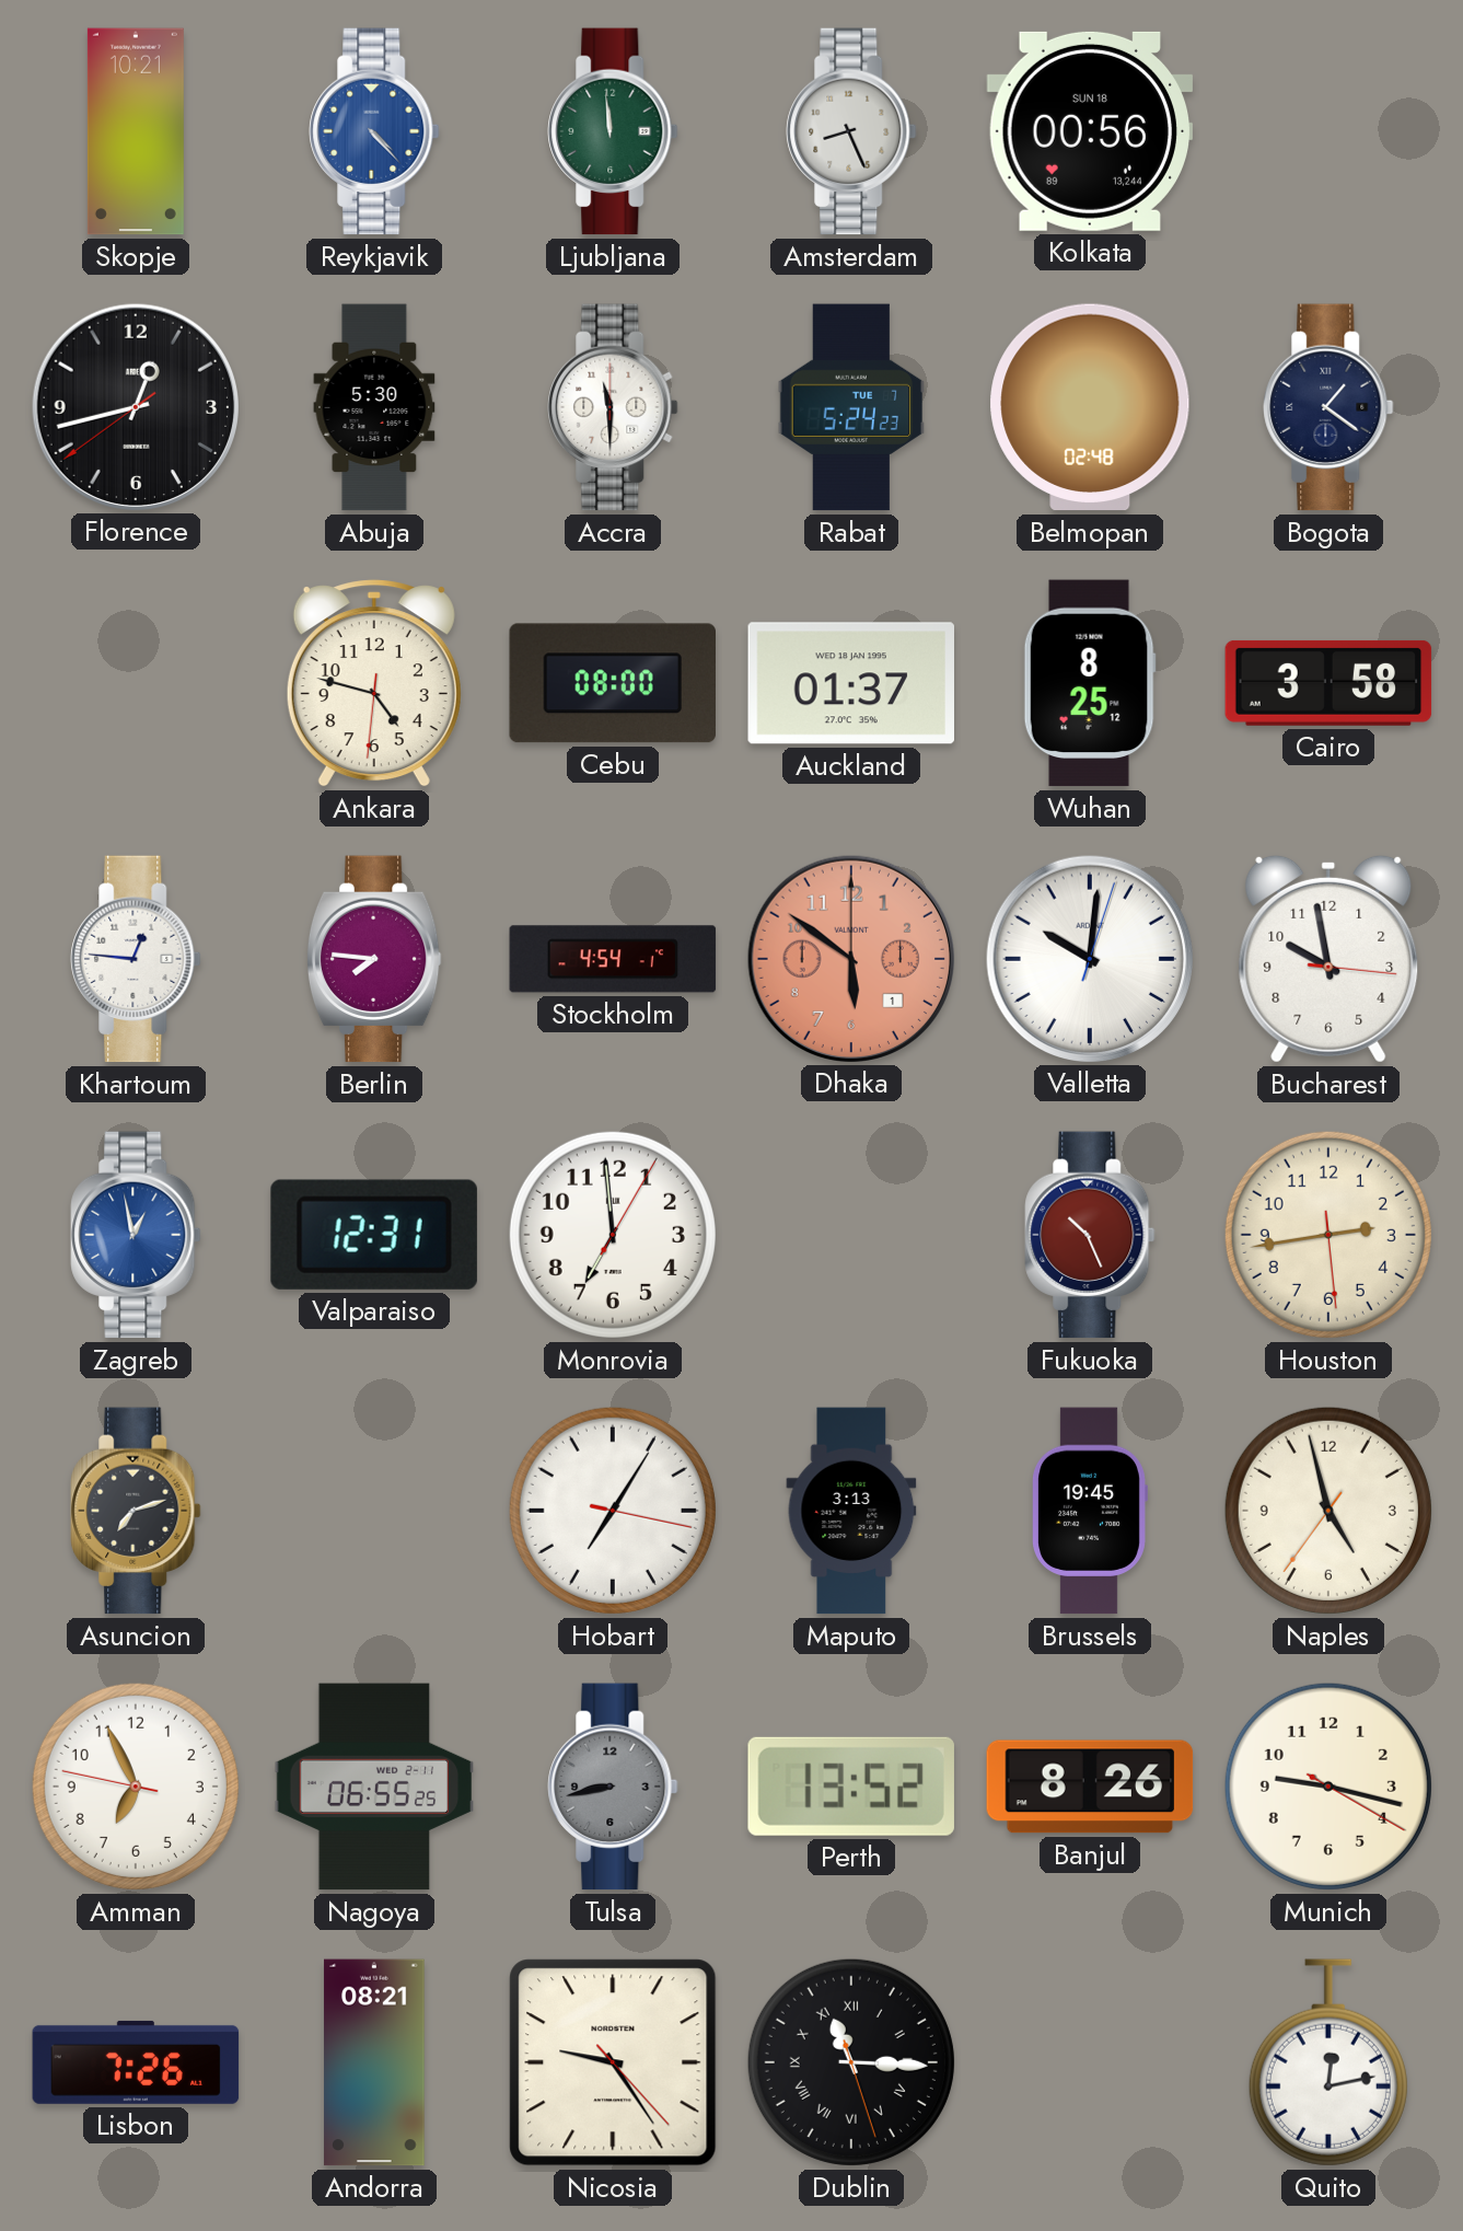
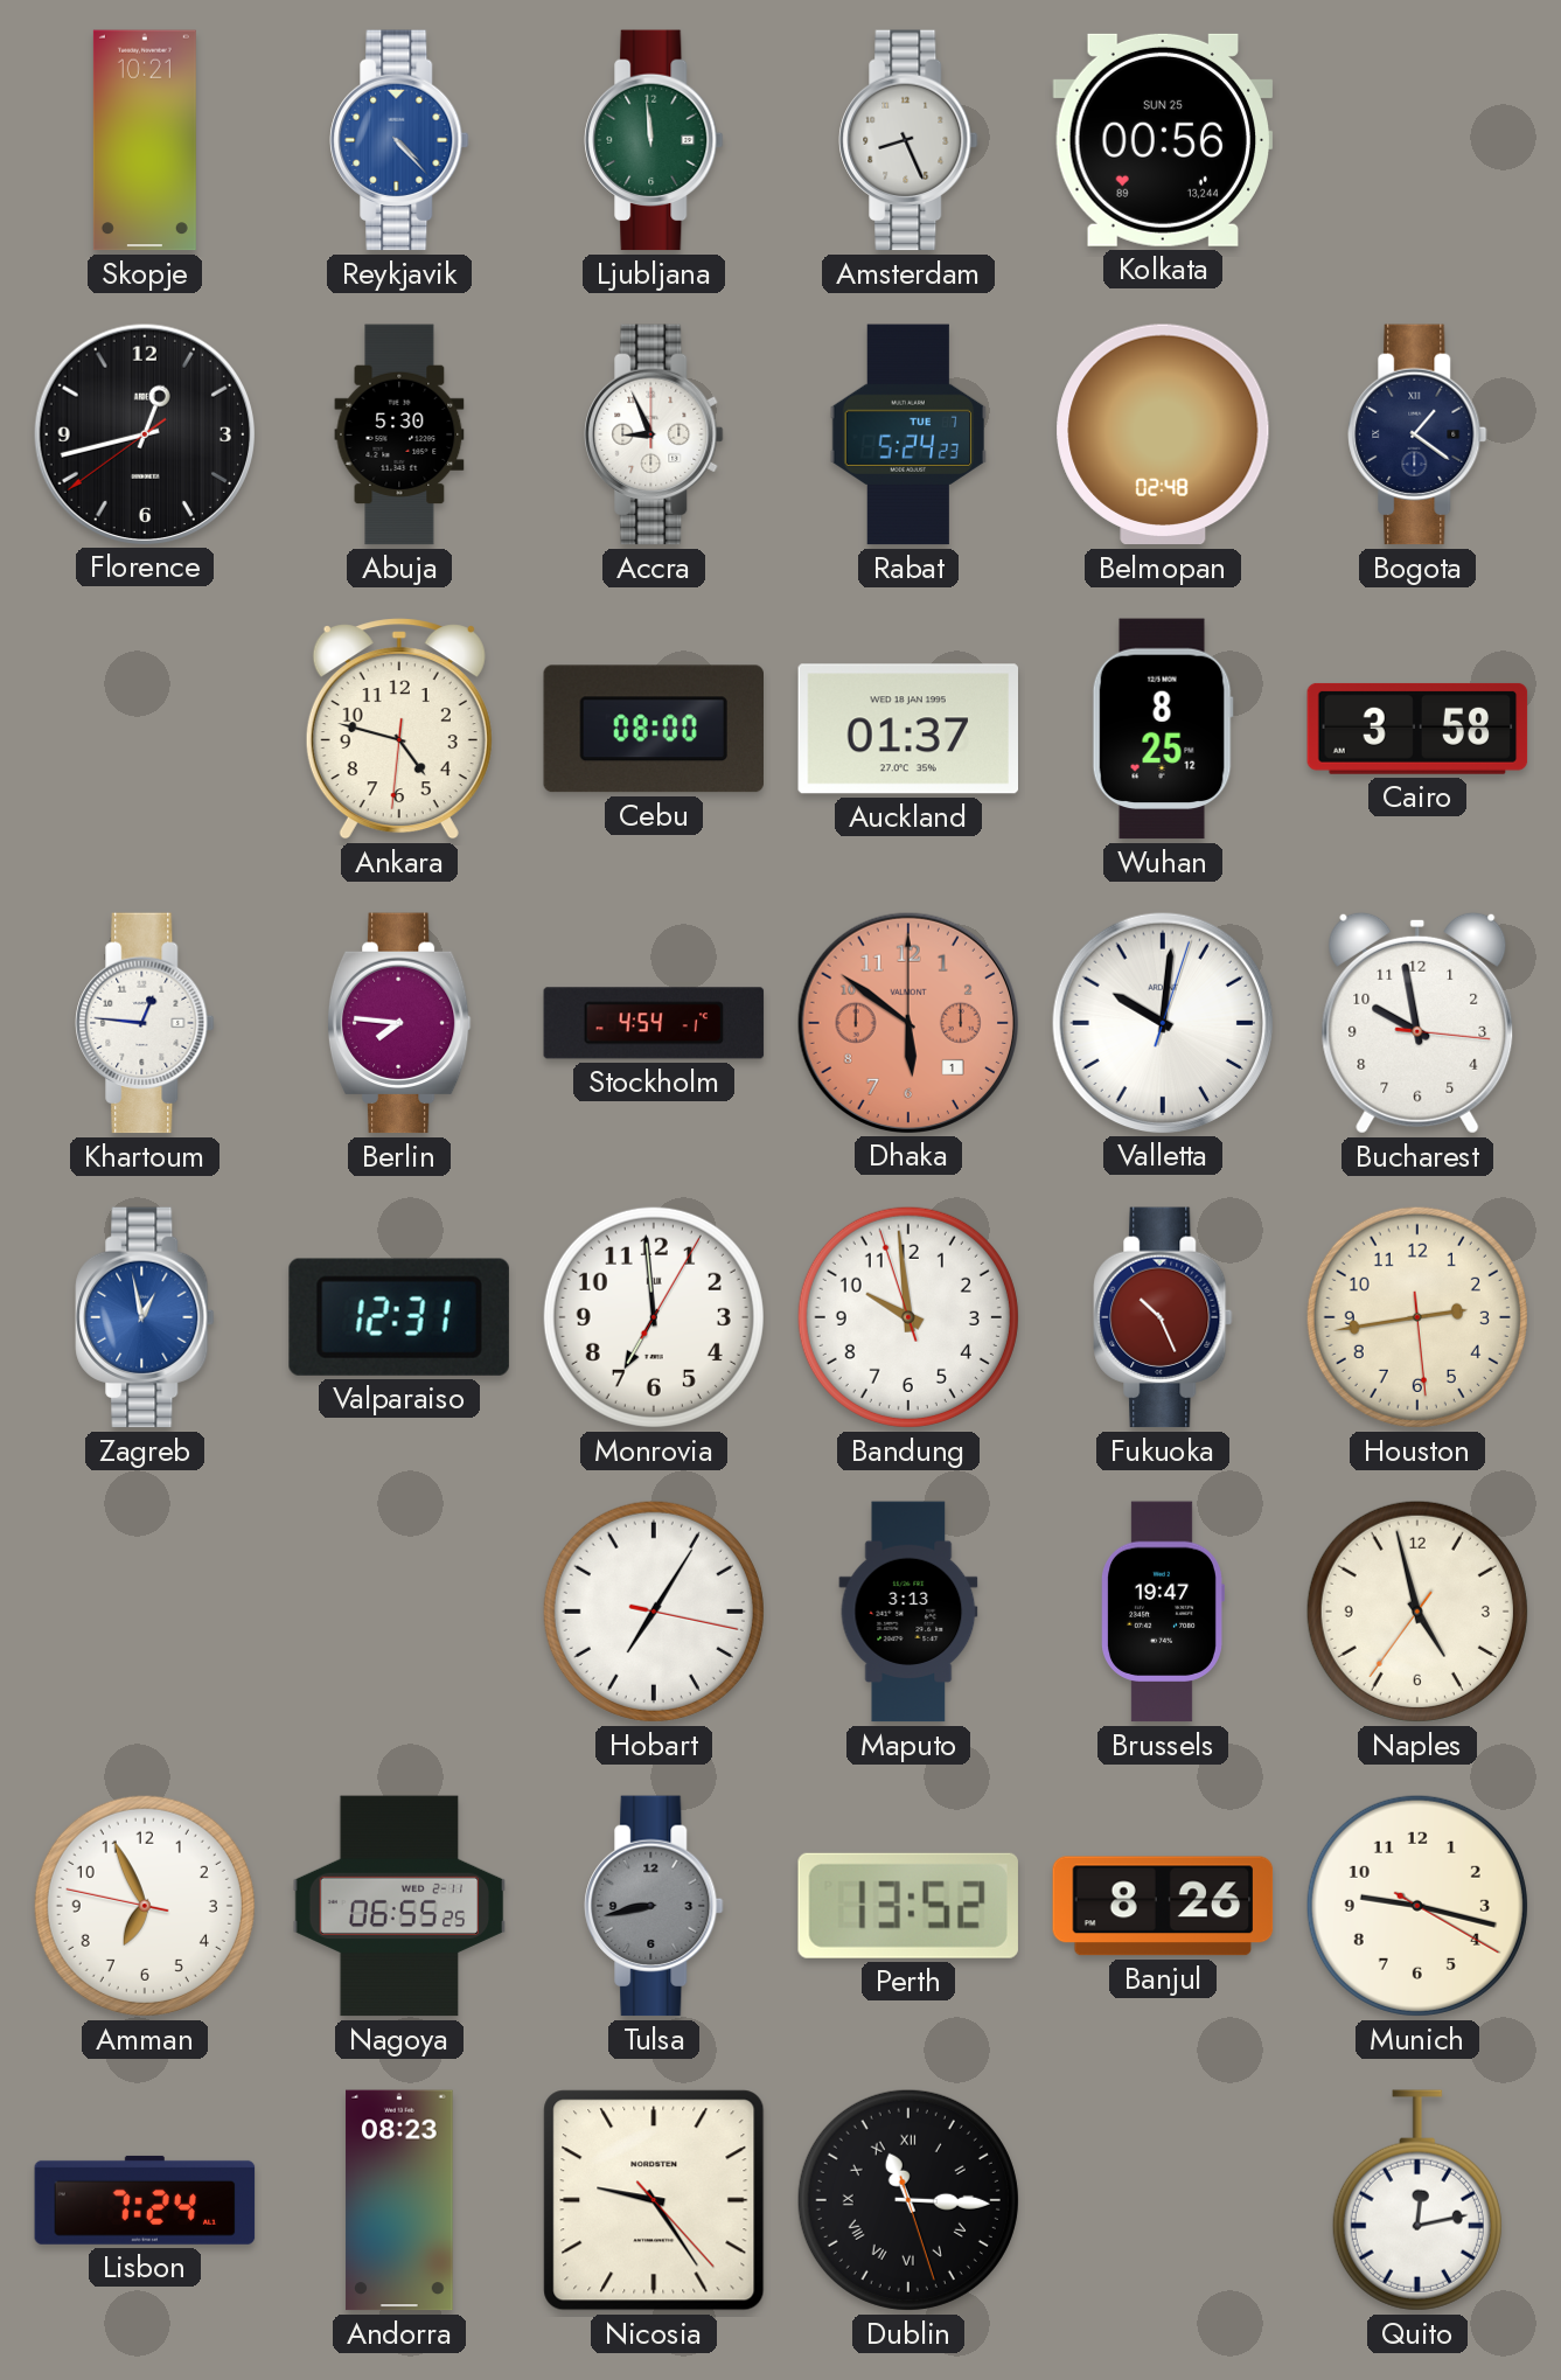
Kolkata date: SUN 18 -> SUN 25
Accra: 11:30 -> 8:56
Bandung: none -> 9:58
Asuncion: 7:12 -> none
Brussels: 19:45 -> 19:47
Lisbon: 7:26 -> 7:24
Andorra: 08:21 -> 08:23
